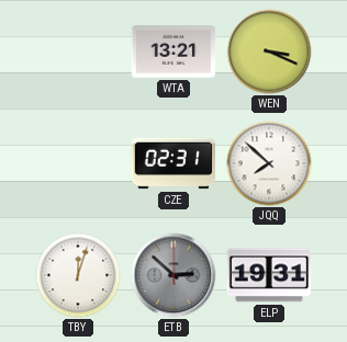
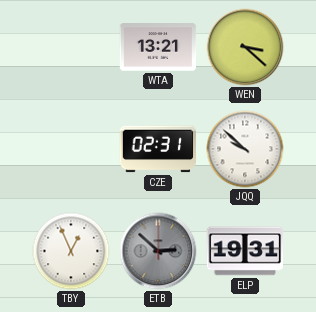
WEN: 3:19 -> 3:22
JQQ: 7:52 -> 9:52
TBY: 12:03 -> 12:56
